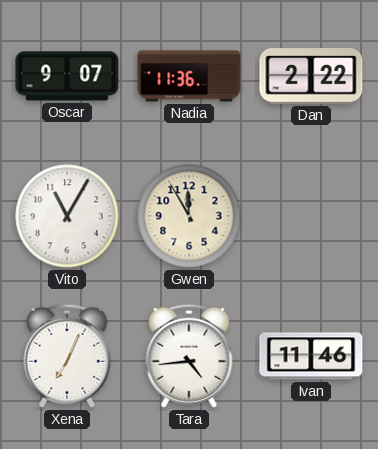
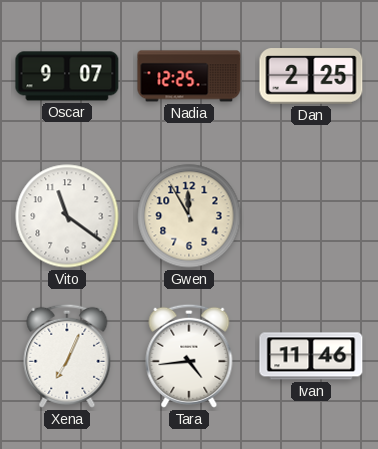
Nadia: 11:36 -> 12:25
Dan: 2:22 -> 2:25
Vito: 11:05 -> 11:21
